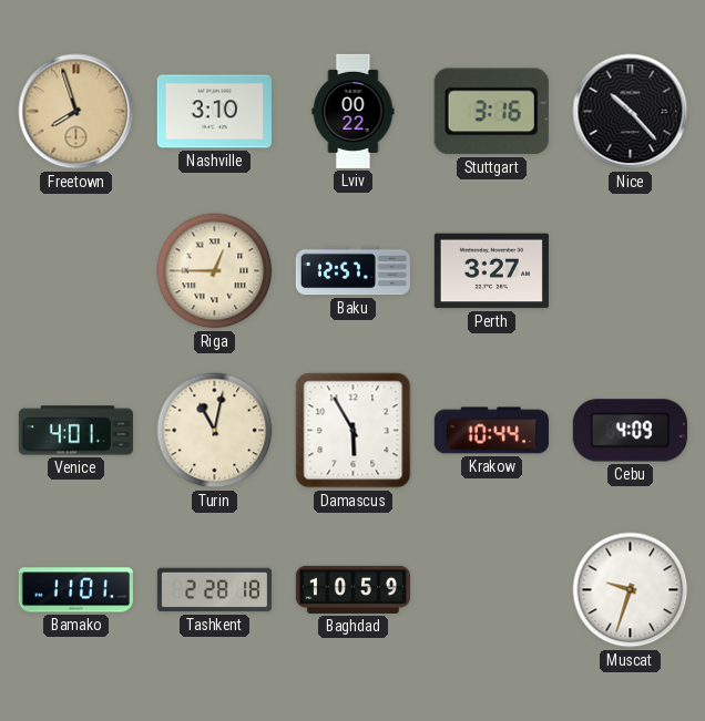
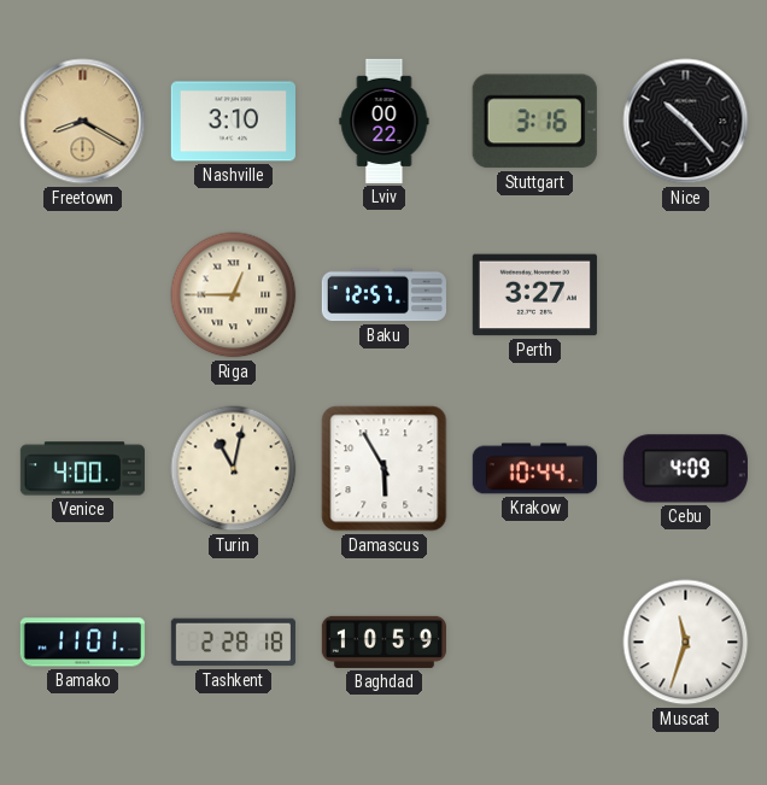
Freetown: 7:57 -> 8:20
Venice: 4:01 -> 4:00
Muscat: 9:33 -> 11:33
